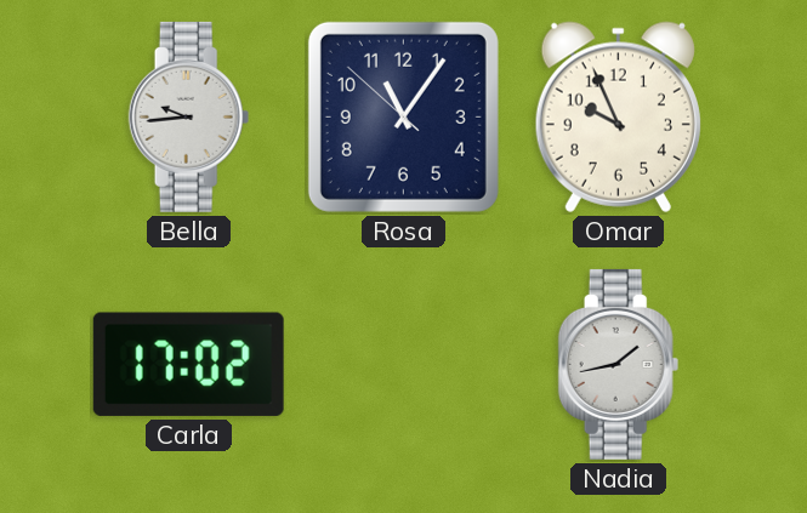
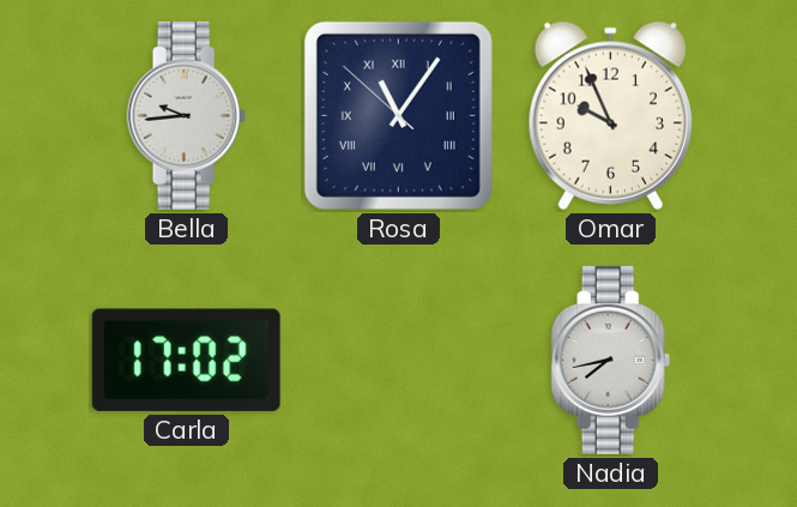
Rosa numerals: Arabic -> Roman
Nadia: 1:43 -> 7:43
